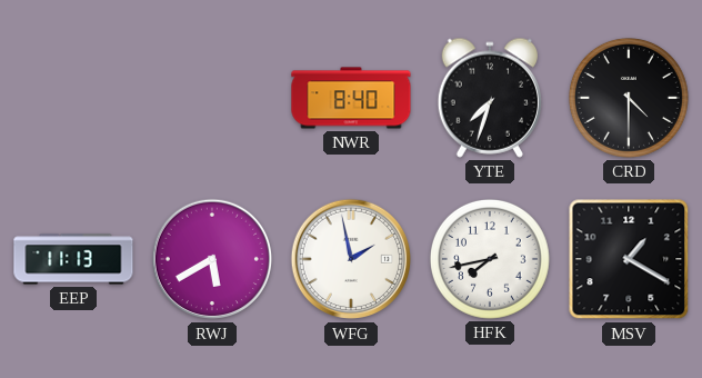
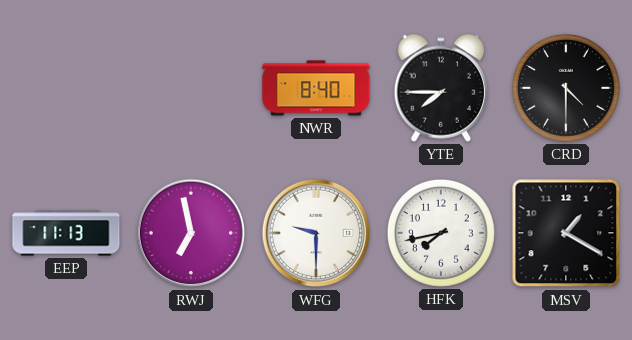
YTE: 7:33 -> 7:45
RWJ: 5:40 -> 6:58
WFG: 1:58 -> 9:30
